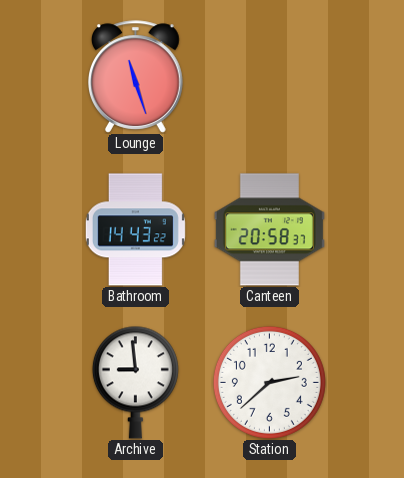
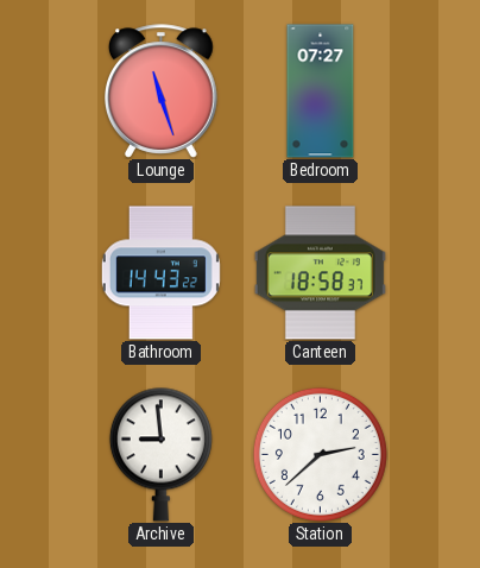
Bedroom: none -> 07:27
Canteen: 20:58 -> 18:58
